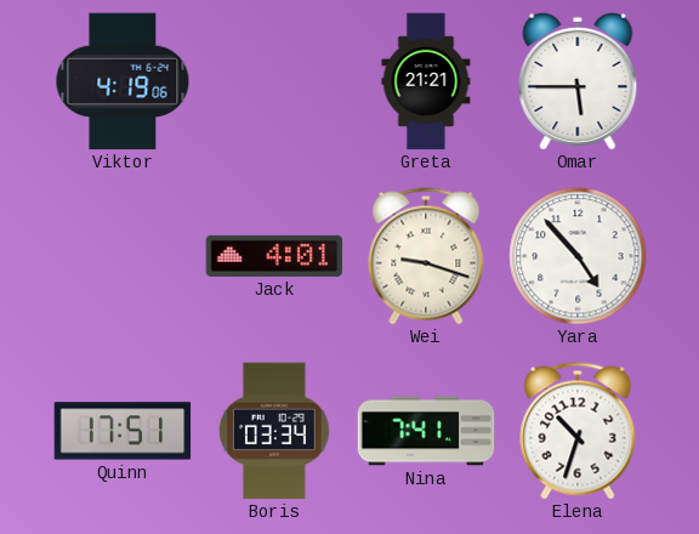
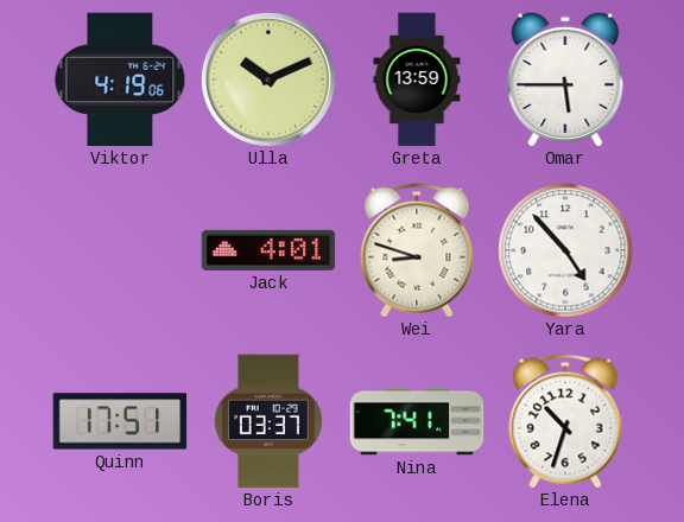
Ulla: none -> 10:11
Greta: 21:21 -> 13:59
Wei: 9:18 -> 8:48
Boris: 03:34 -> 03:37
